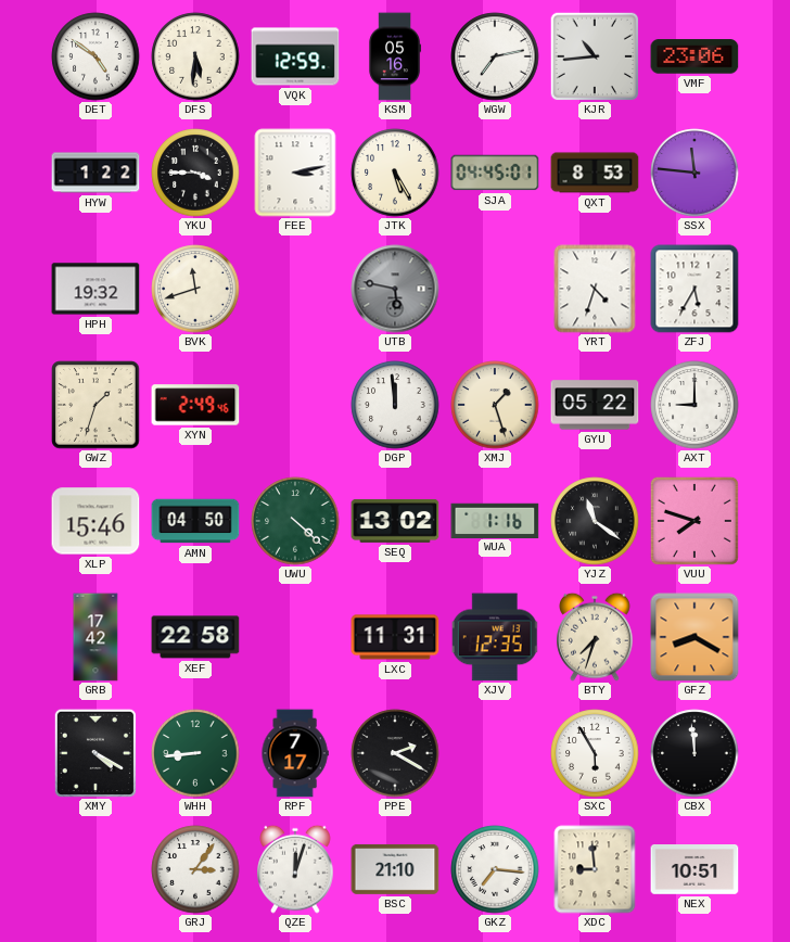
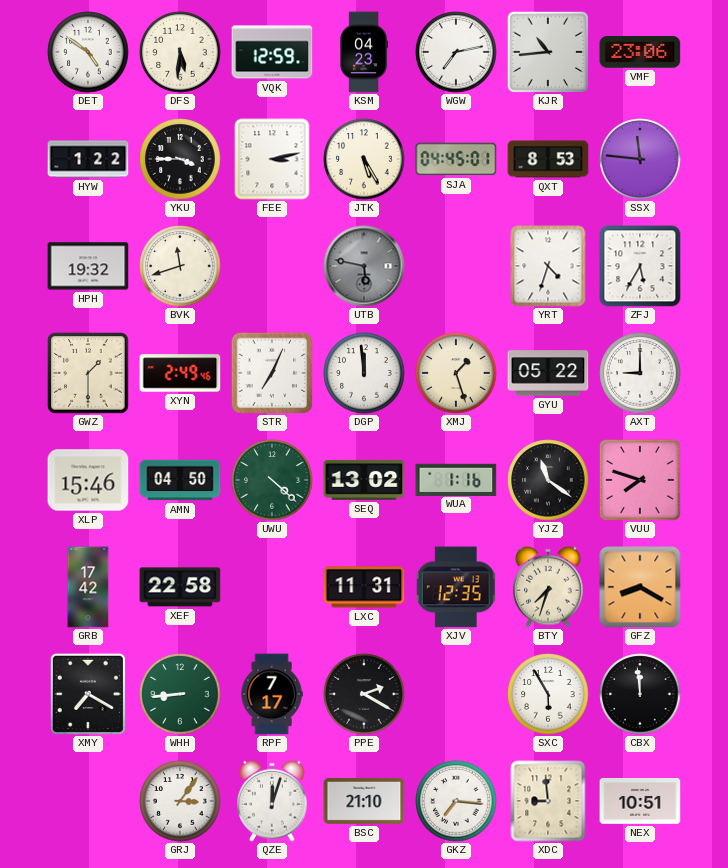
KSM: 05:16 -> 04:23
GWZ: 1:33 -> 1:30
STR: none -> 7:04
XMY: 4:20 -> 7:20
